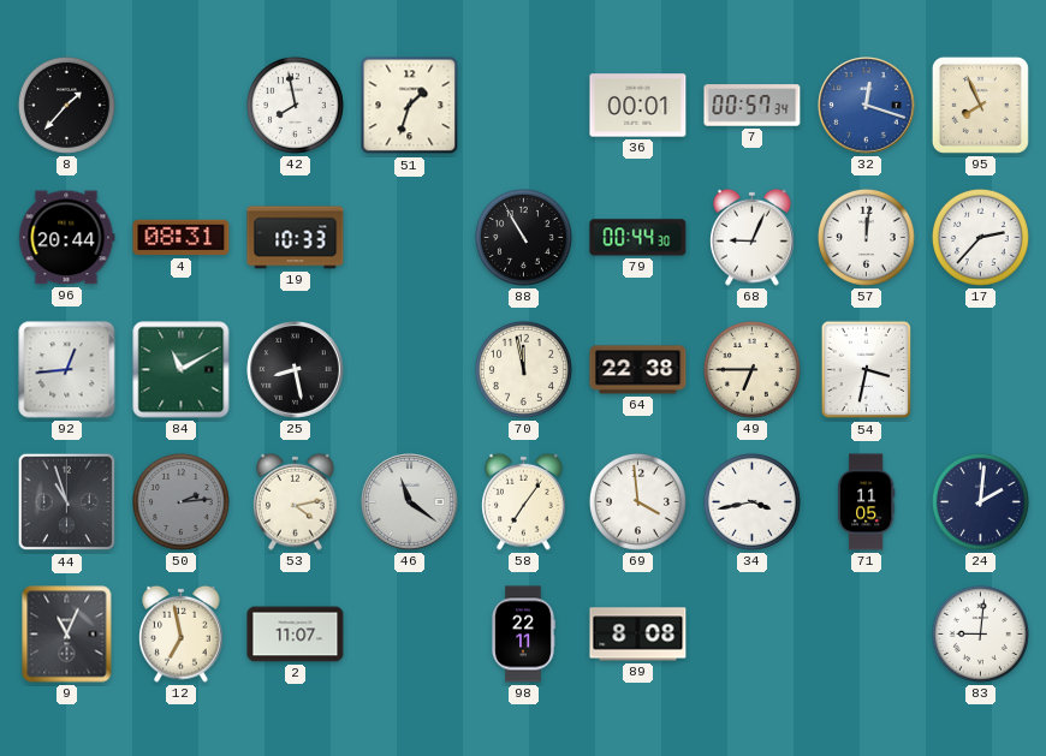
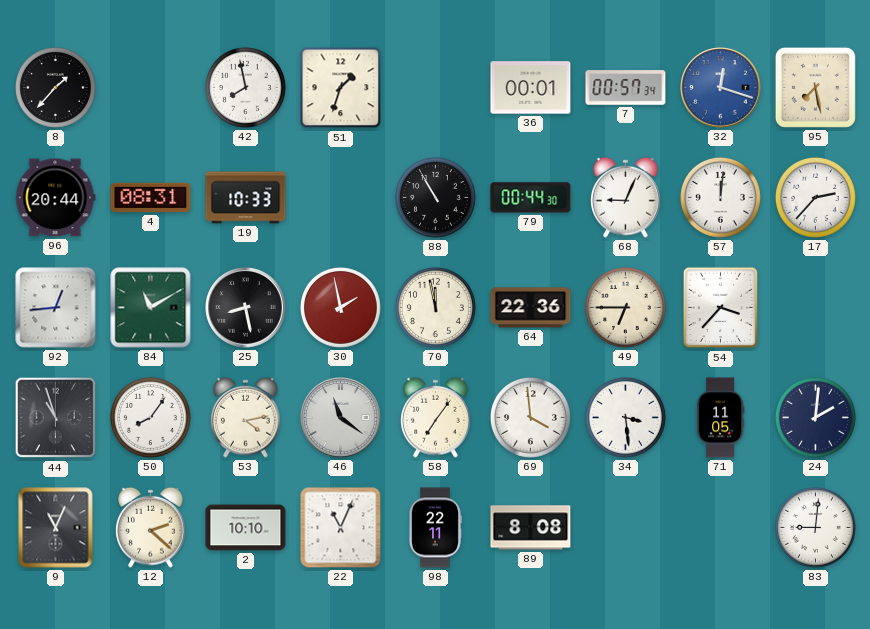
95: 7:56 -> 7:28
30: none -> 1:58
64: 22:38 -> 22:36
54: 3:32 -> 3:37
50: 2:14 -> 8:06
50 dial: grey -> white
34: 3:43 -> 3:29
12: 6:58 -> 2:22
2: 11:07 -> 10:10
22: none -> 11:04
